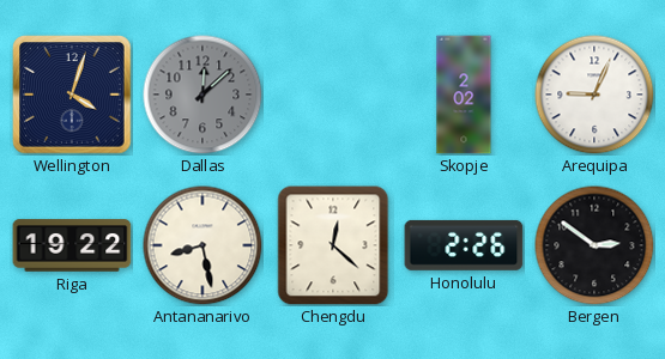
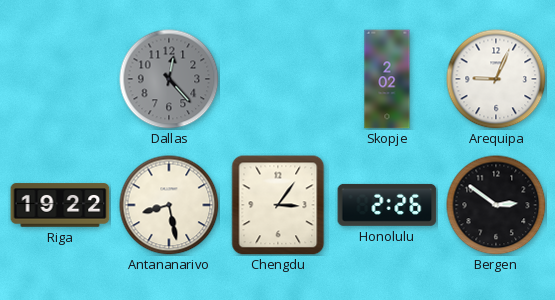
Wellington: 4:03 -> none
Dallas: 12:08 -> 12:23
Chengdu: 12:22 -> 3:06
